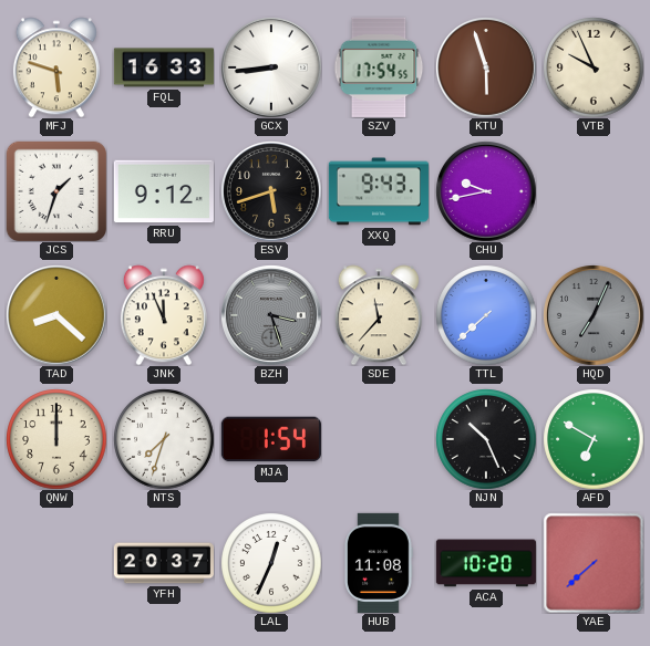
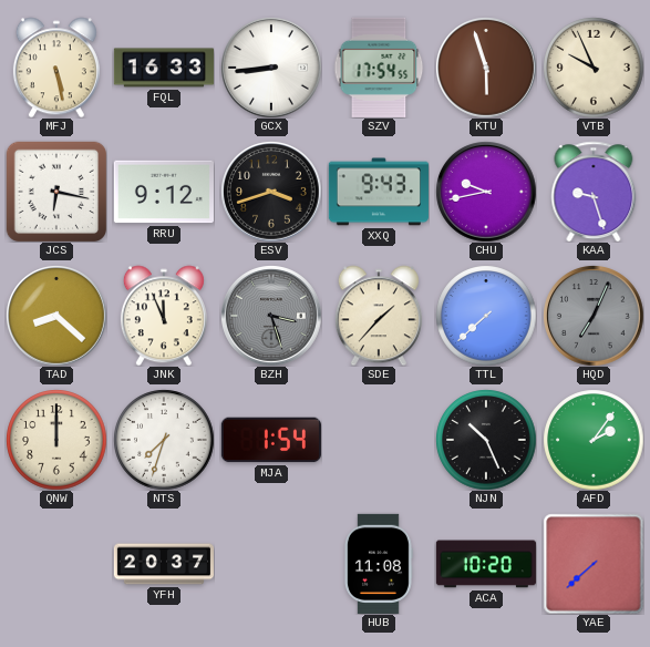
MFJ: 5:48 -> 5:28
JCS: 1:33 -> 6:17
ESV: 5:42 -> 3:42
KAA: none -> 9:27
SDE: 11:37 -> 1:37
AFD: 6:50 -> 2:06
LAL: 12:34 -> none
